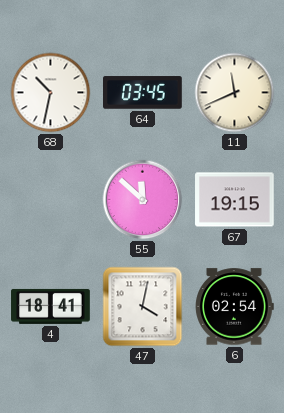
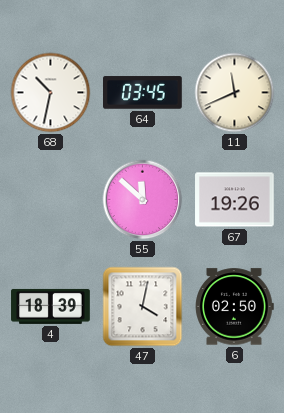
67: 19:15 -> 19:26
4: 18:41 -> 18:39
6: 02:54 -> 02:50
